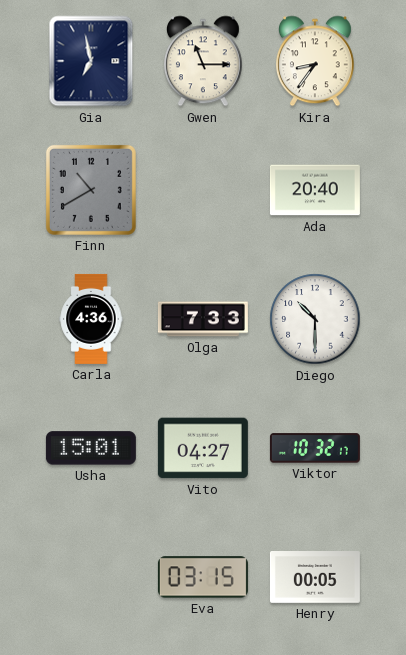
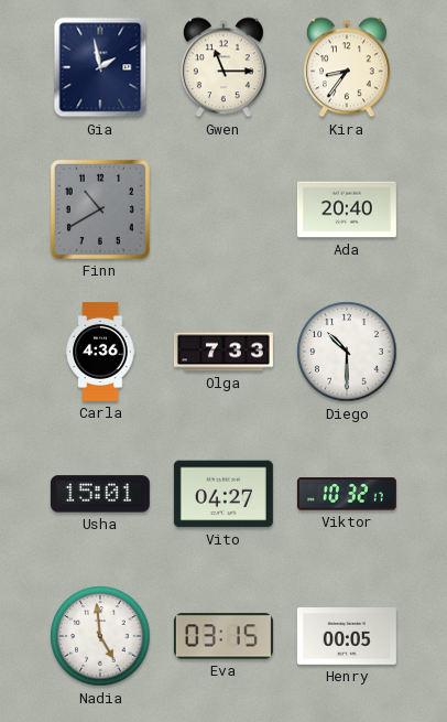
Gia: 6:58 -> 1:58
Nadia: none -> 4:59
